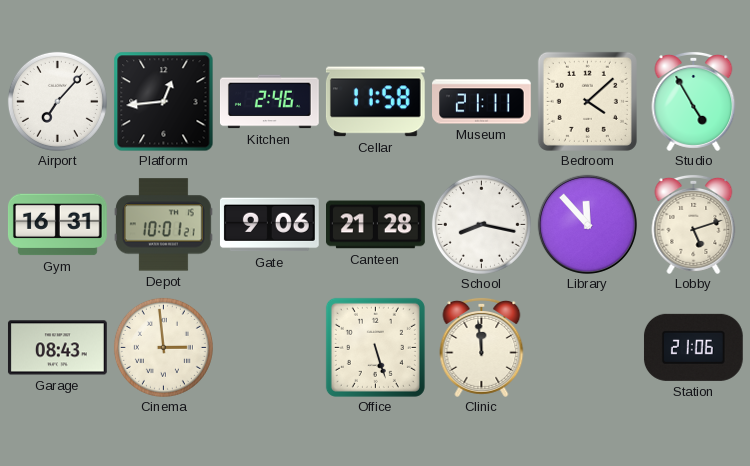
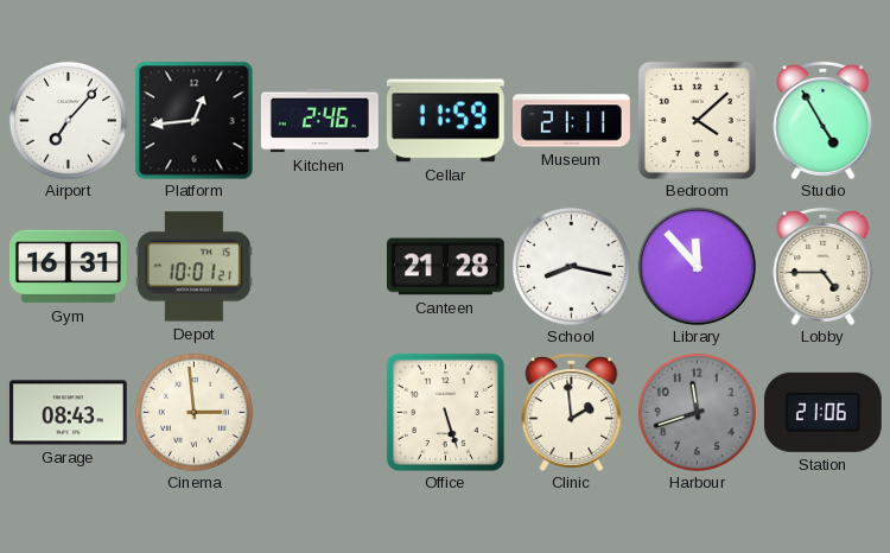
Cellar: 11:58 -> 11:59
Gate: 9:06 -> none
Lobby: 5:12 -> 4:45
Clinic: 11:59 -> 1:59
Harbour: none -> 11:42
